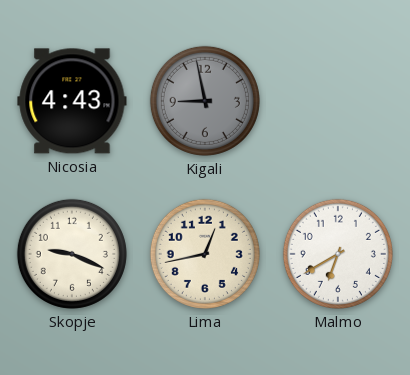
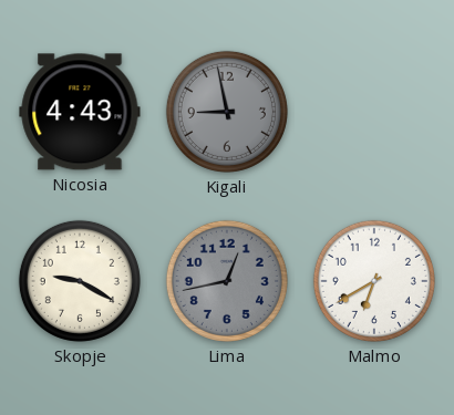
Skopje: 9:19 -> 9:20
Lima dial: cream -> grey
